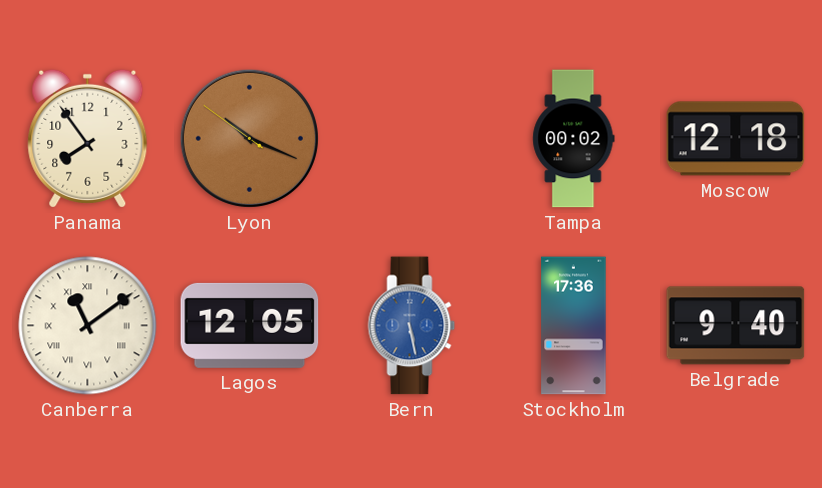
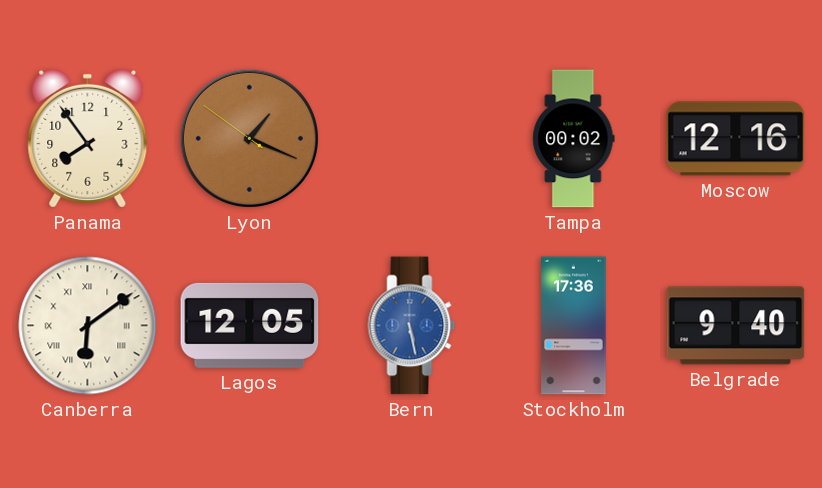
Lyon: 10:18 -> 1:18
Moscow: 12:18 -> 12:16
Canberra: 11:09 -> 6:09
